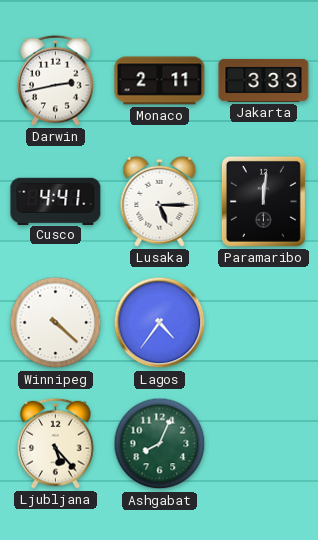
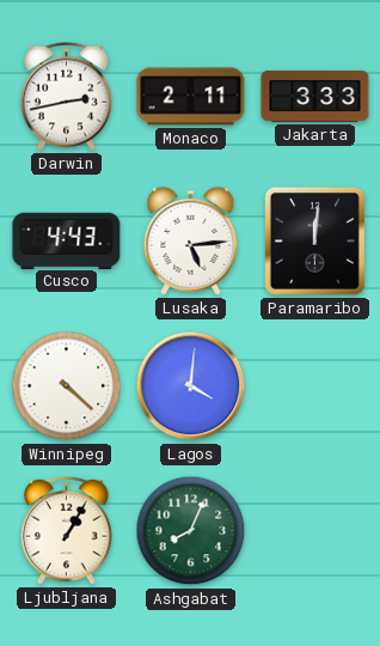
Cusco: 4:41 -> 4:43
Lusaka: 5:15 -> 5:14
Lagos: 4:36 -> 4:01
Ljubljana: 5:23 -> 1:05
